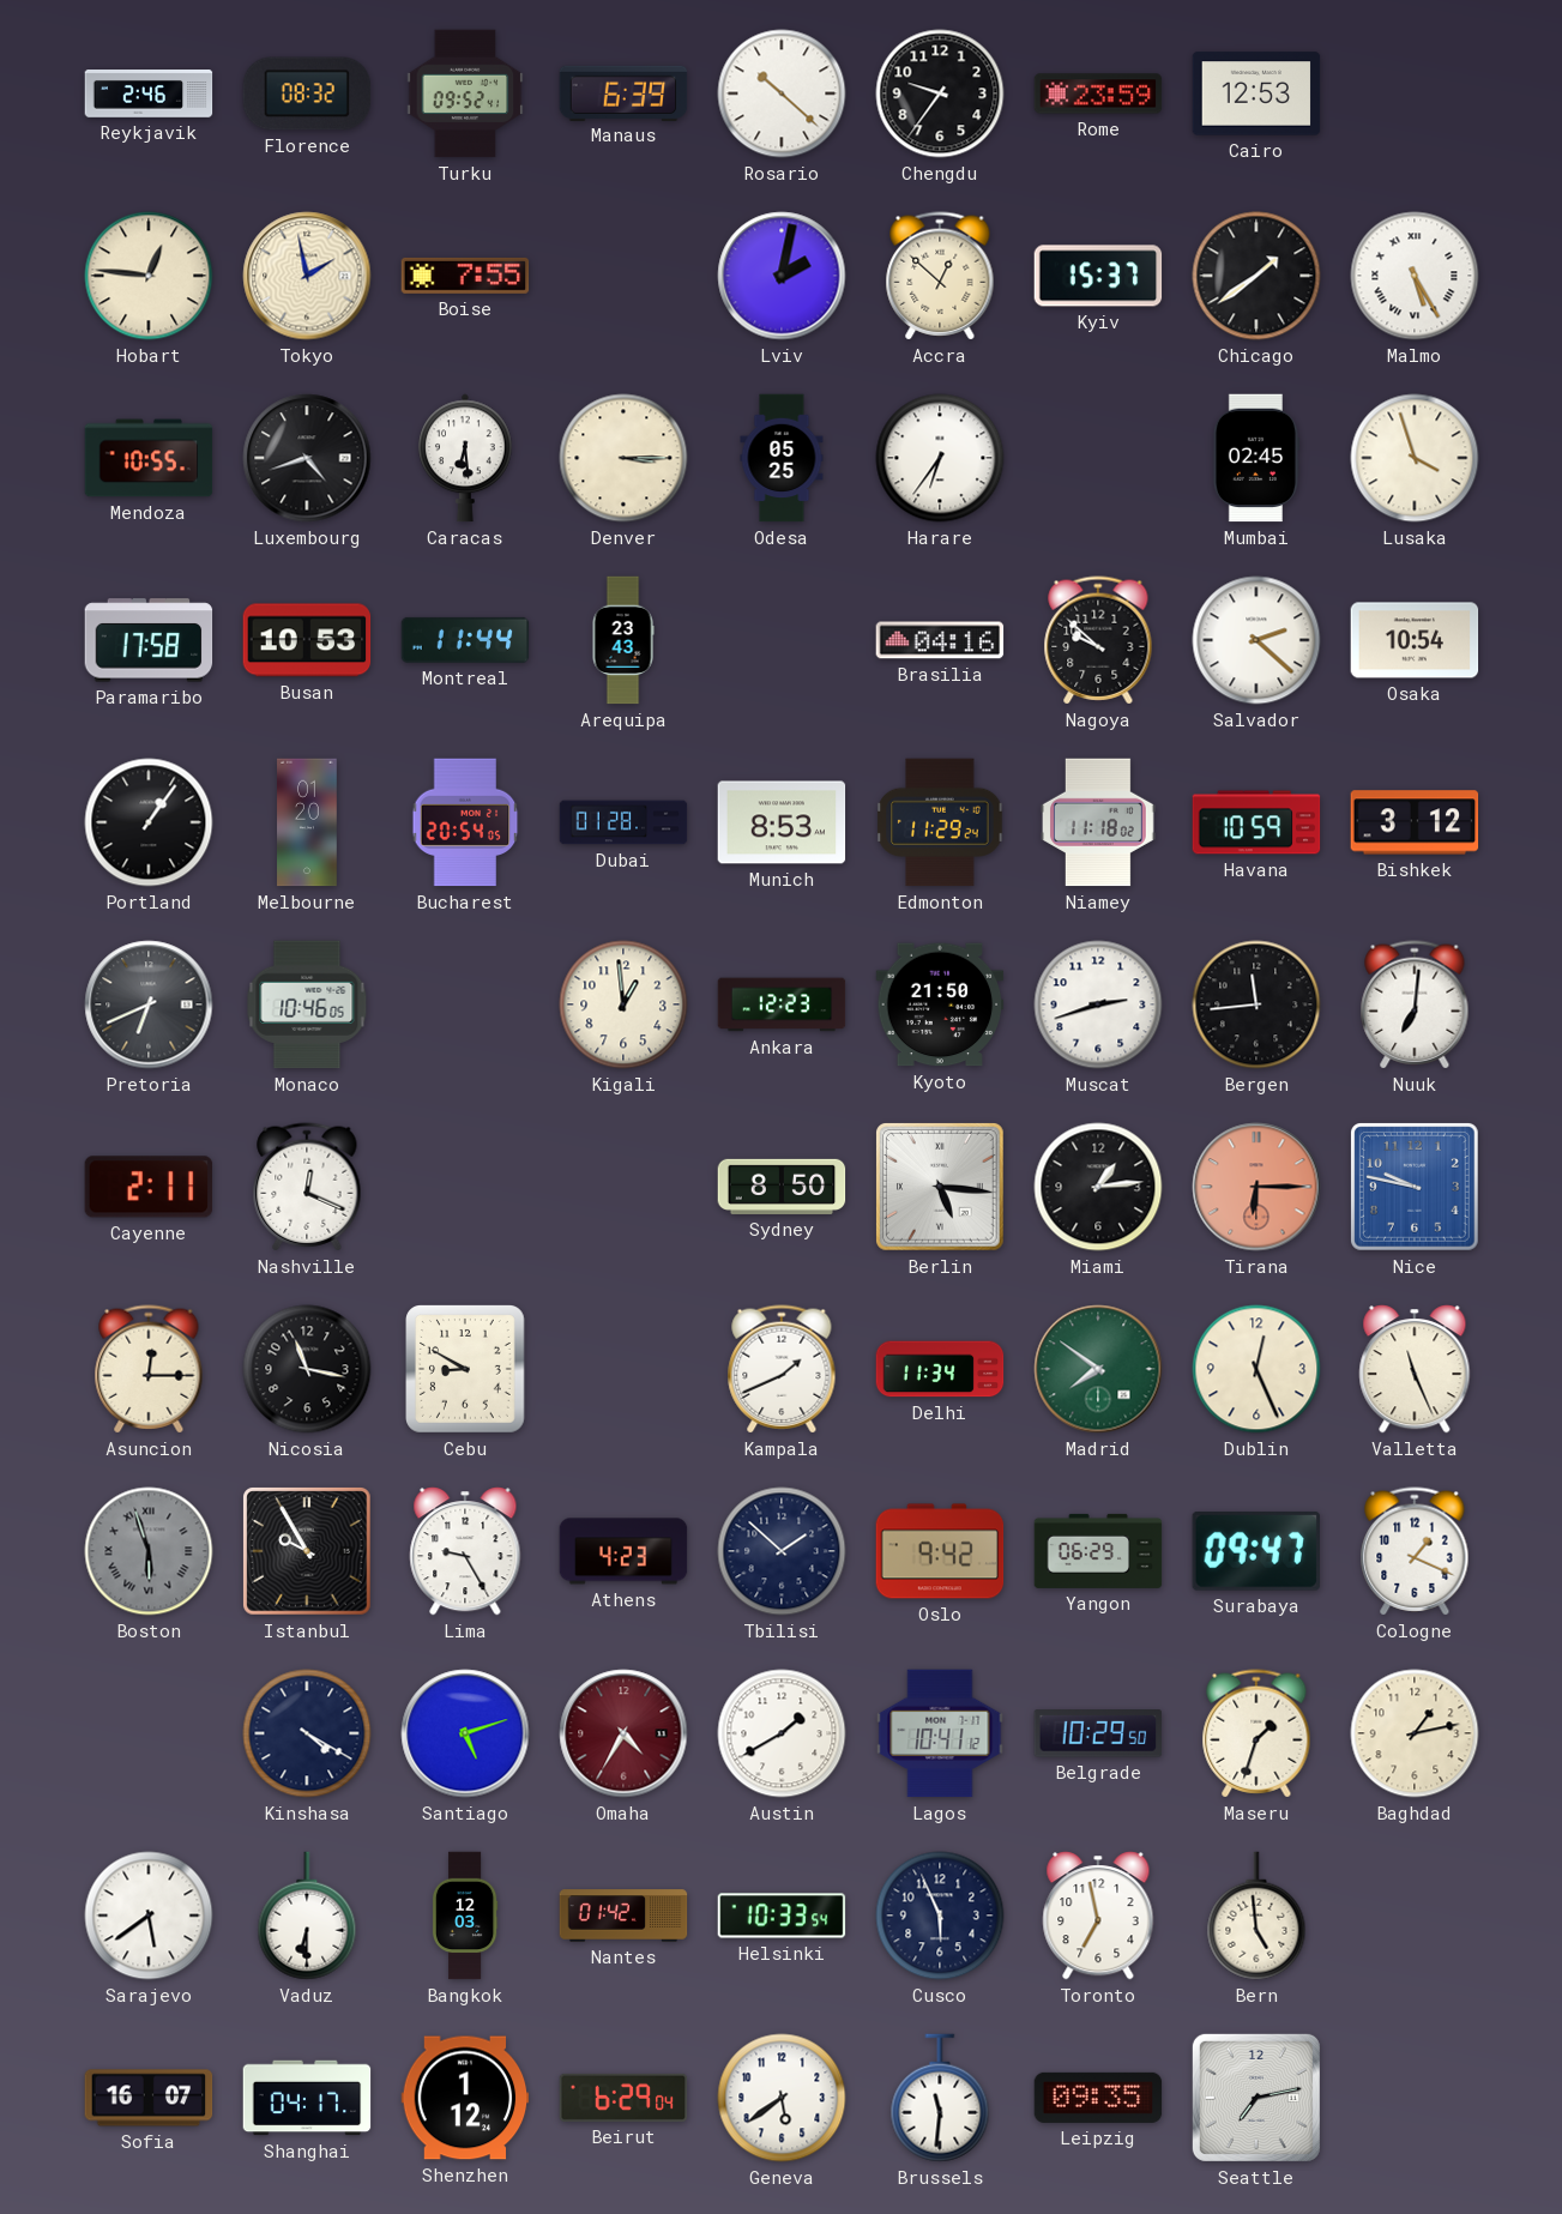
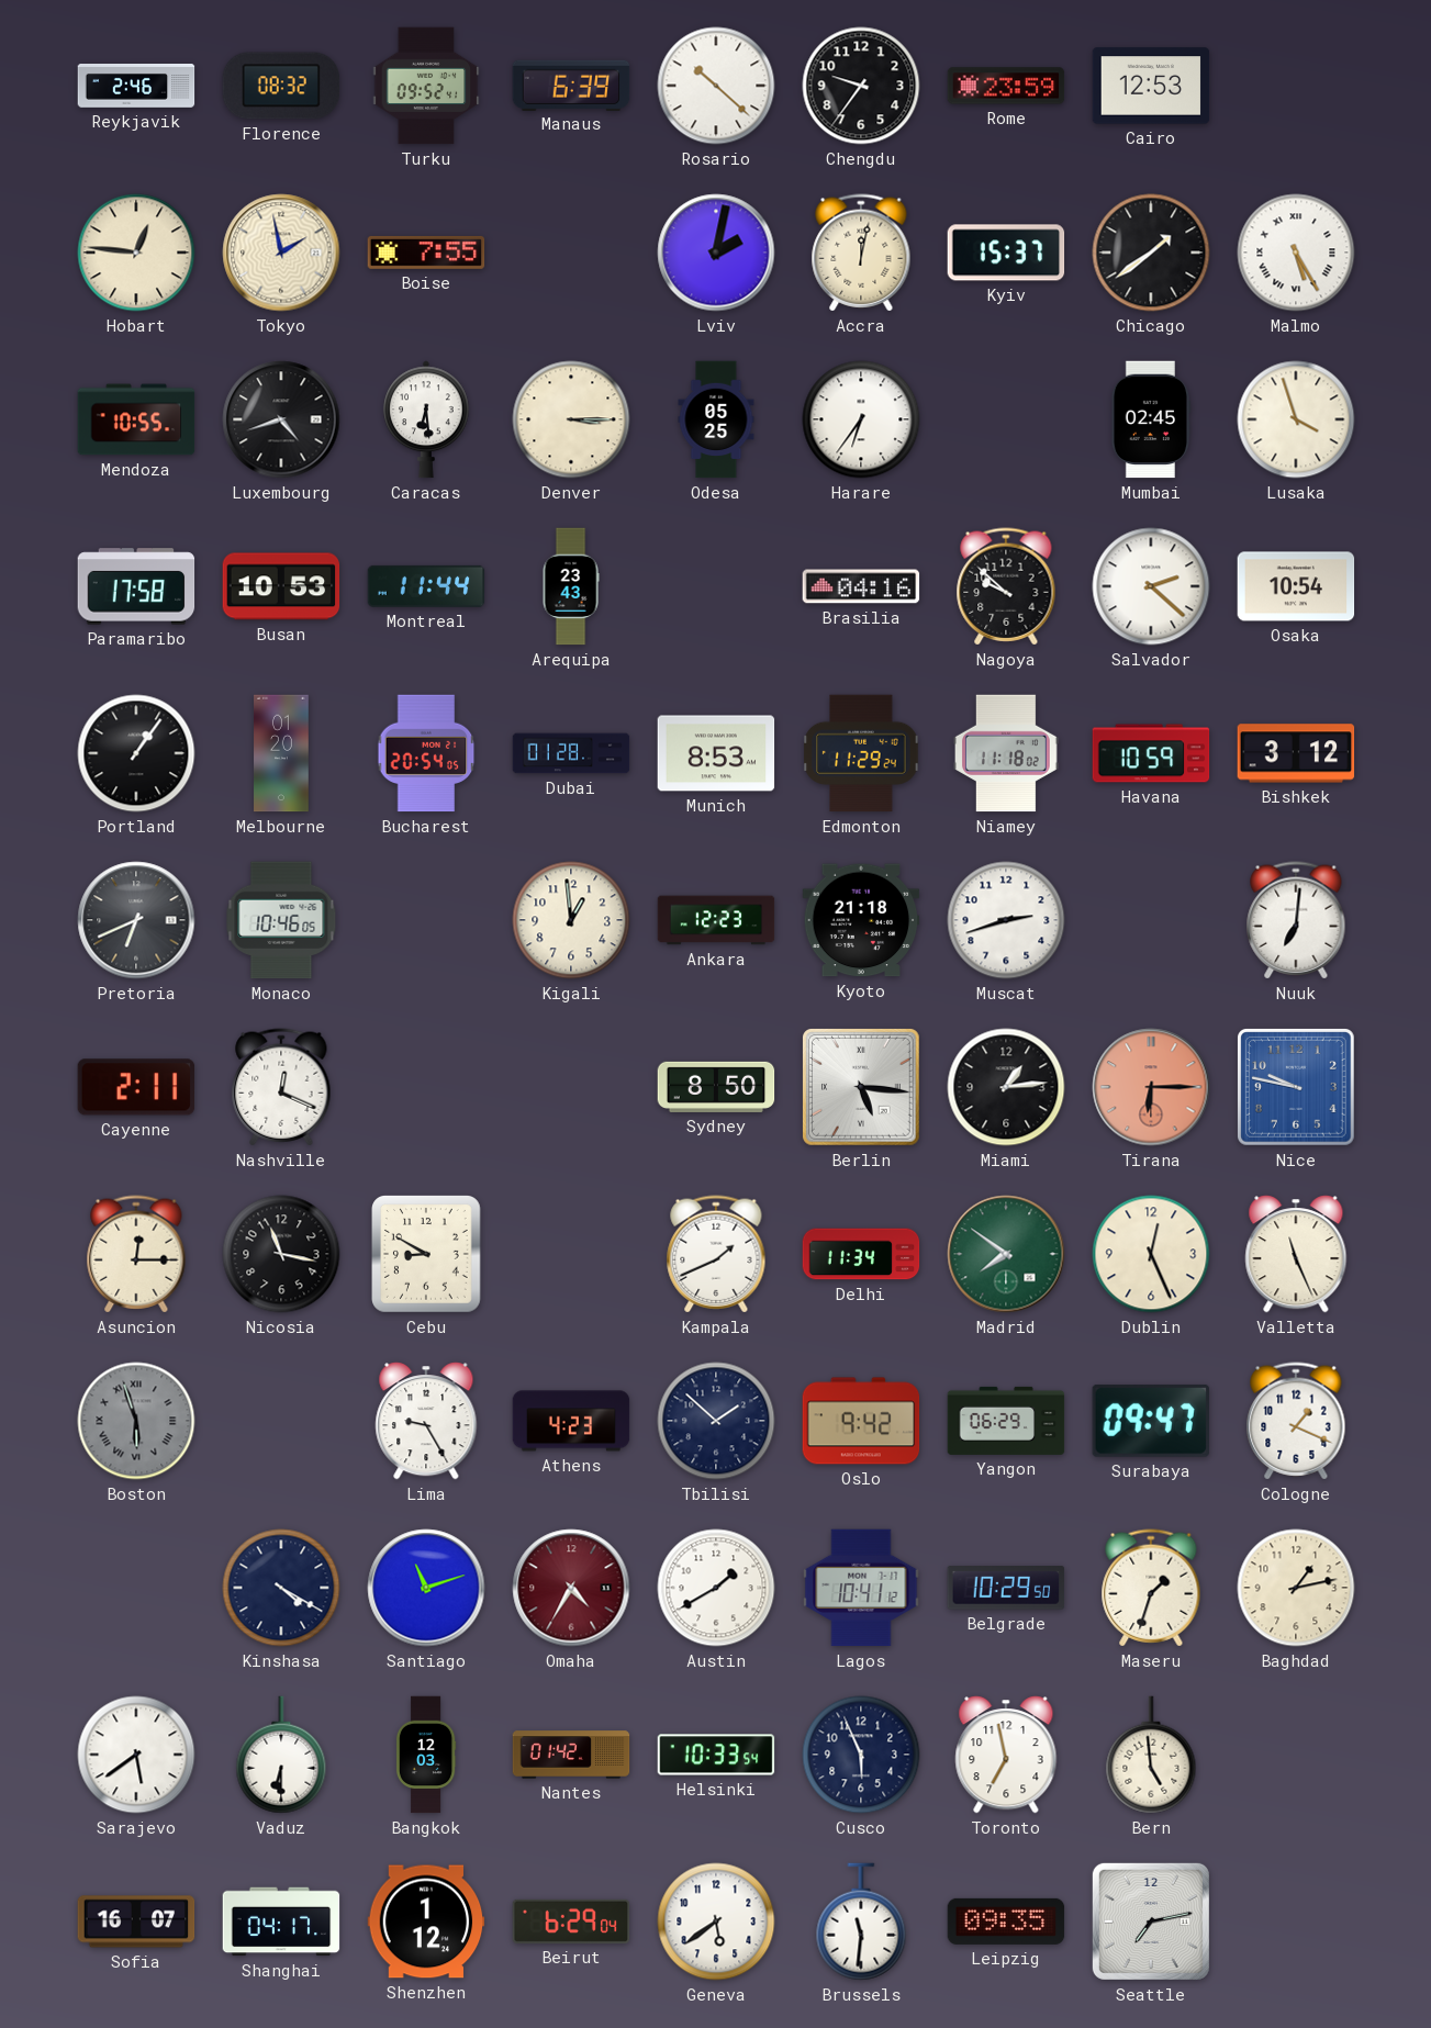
Accra: 12:52 -> 12:02
Kyoto: 21:50 -> 21:18
Bergen: 11:44 -> none
Istanbul: 9:55 -> none
Santiago: 5:12 -> 11:12
